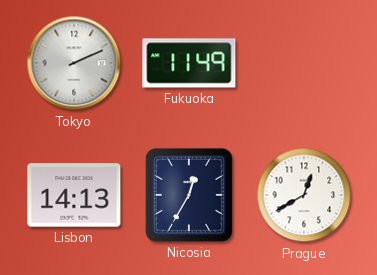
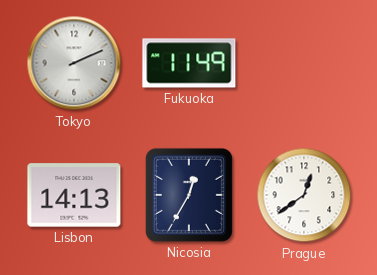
Prague: 12:40 -> 12:39
